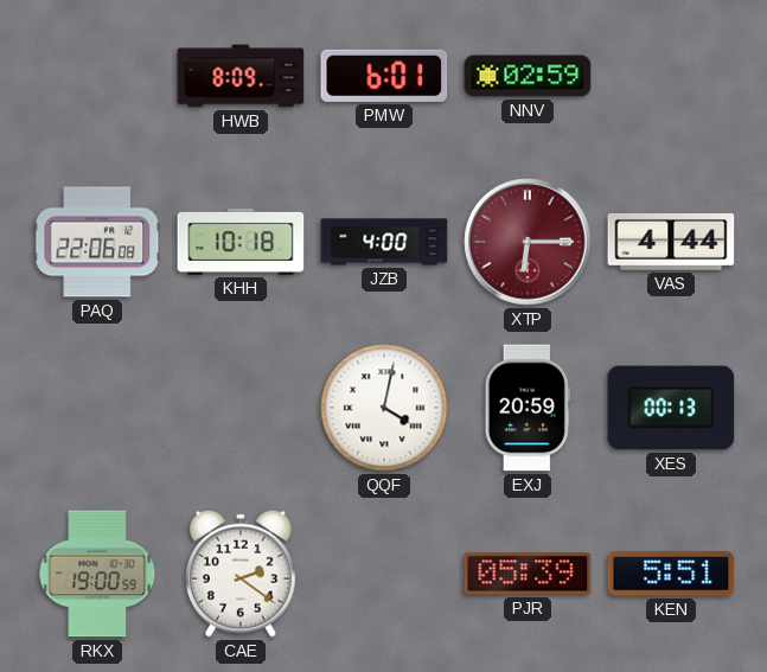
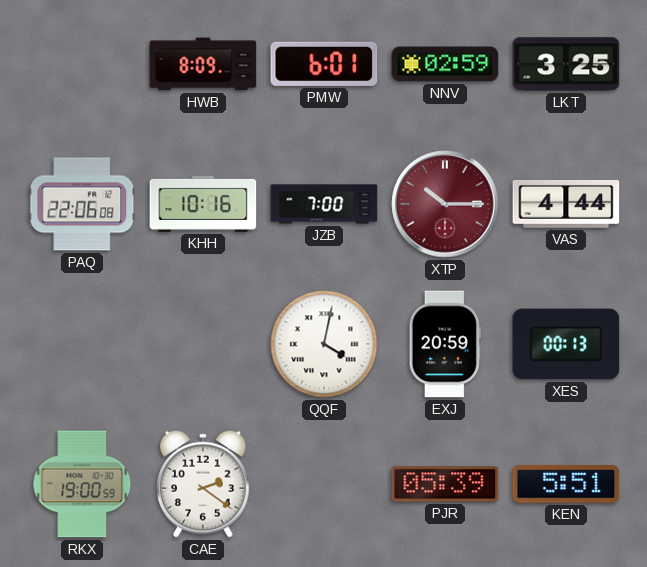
LKT: none -> 3:25
KHH: 10:18 -> 10:16
JZB: 4:00 -> 7:00
XTP: 6:15 -> 10:15
